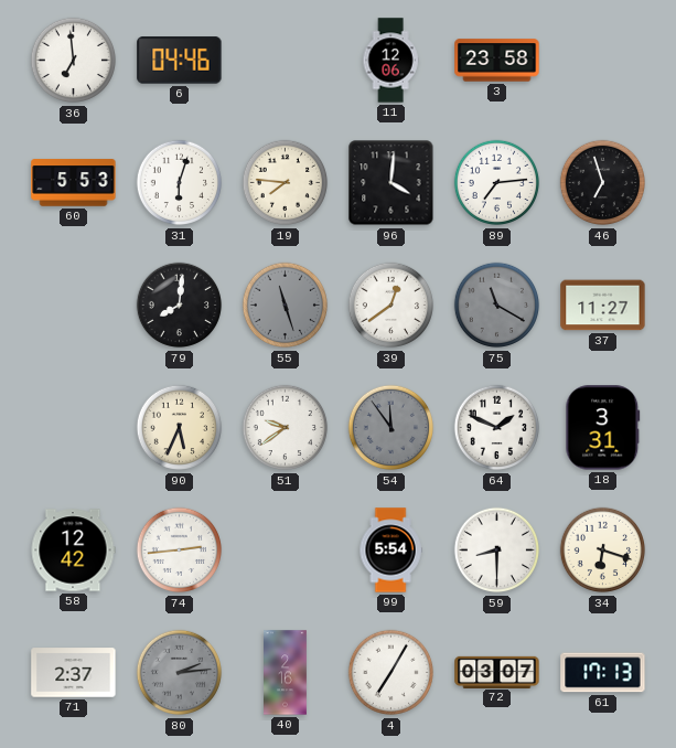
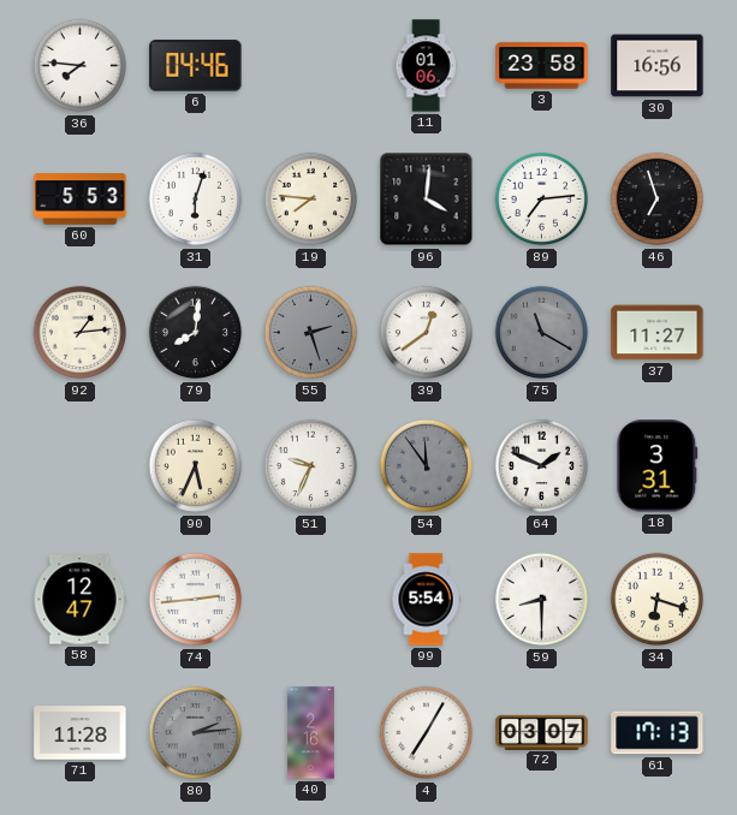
36: 6:59 -> 7:46
11: 12:06 -> 01:06
30: none -> 16:56
92: none -> 1:14
55: 11:27 -> 2:27
51: 9:39 -> 9:34
58: 12:42 -> 12:47
71: 2:37 -> 11:28
